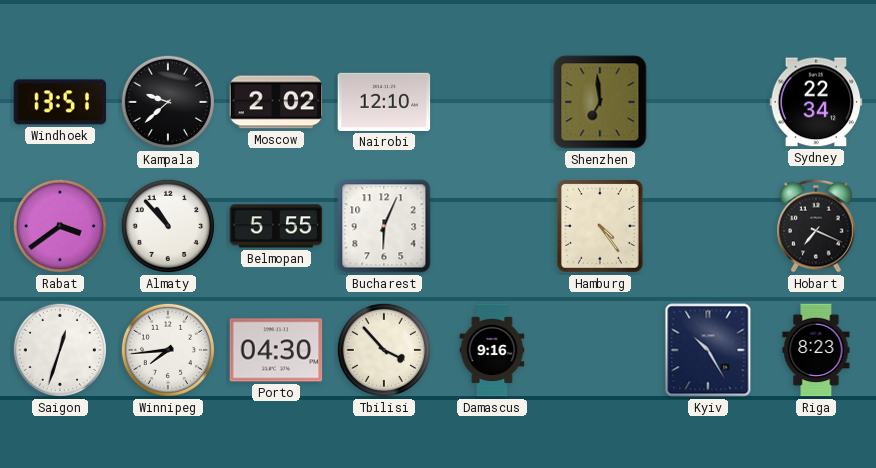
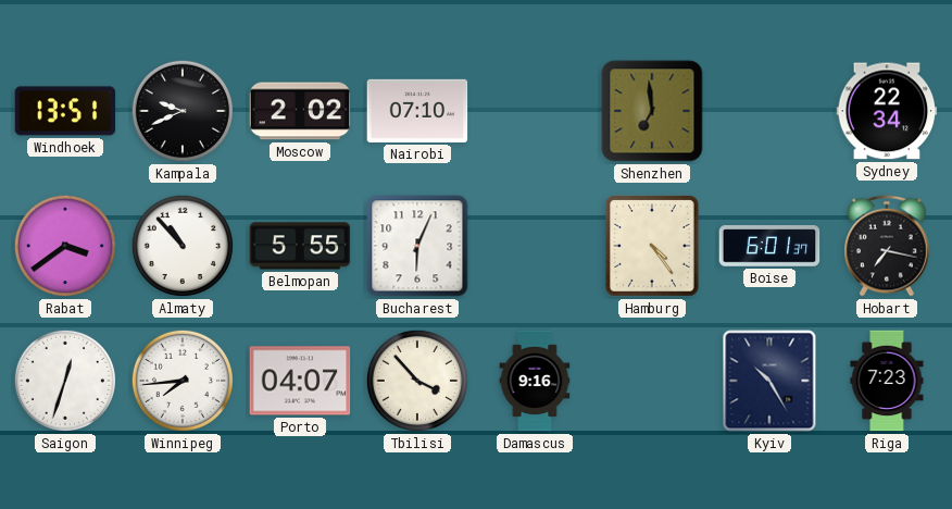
Kampala: 9:38 -> 9:41
Nairobi: 12:10 -> 07:10
Boise: none -> 6:01
Hobart: 7:19 -> 7:17
Porto: 04:30 -> 04:07
Riga: 8:23 -> 7:23
